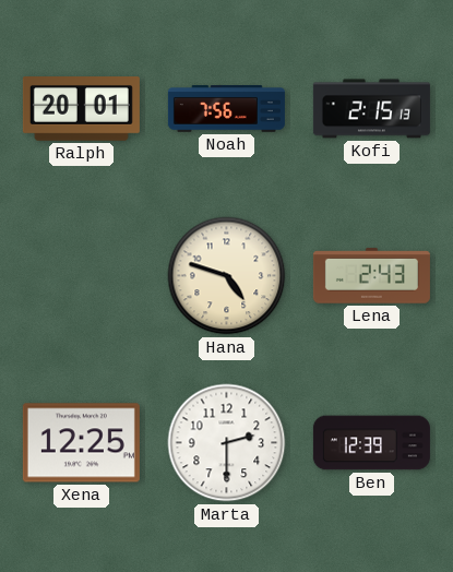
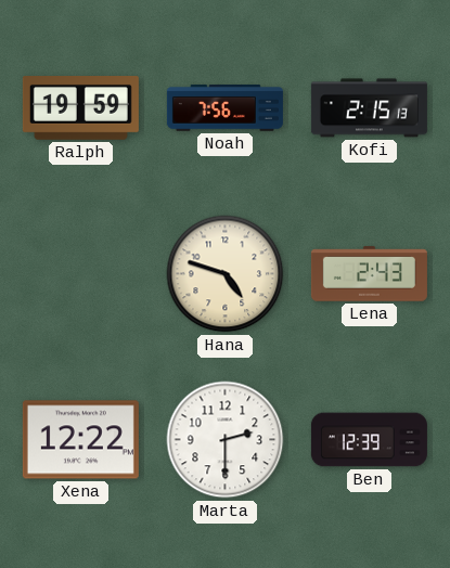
Ralph: 20:01 -> 19:59
Xena: 12:25 -> 12:22
